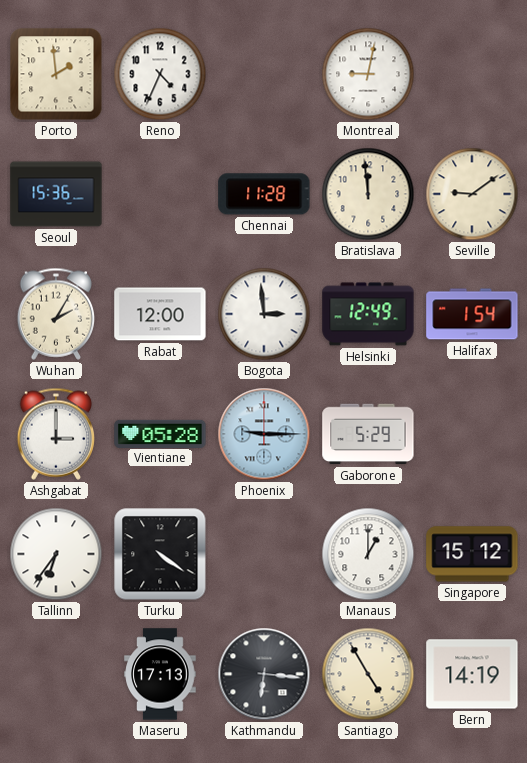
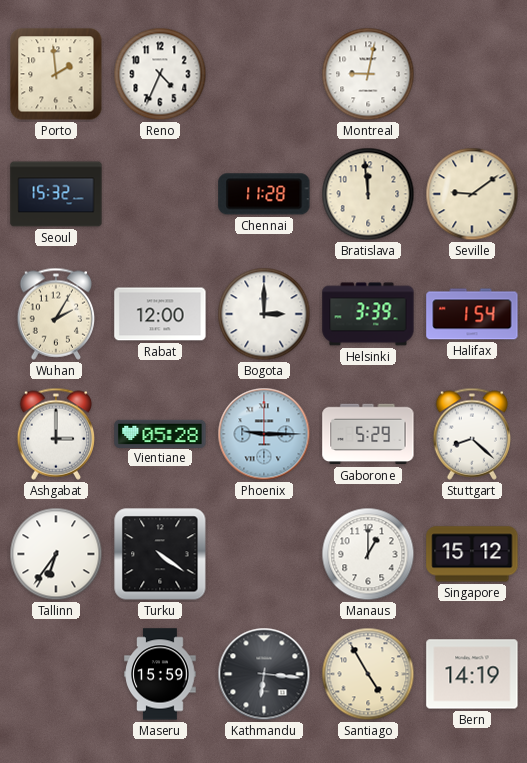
Seoul: 15:36 -> 15:32
Bogota: 2:59 -> 3:00
Helsinki: 12:49 -> 3:39
Stuttgart: none -> 8:22
Maseru: 17:13 -> 15:59
